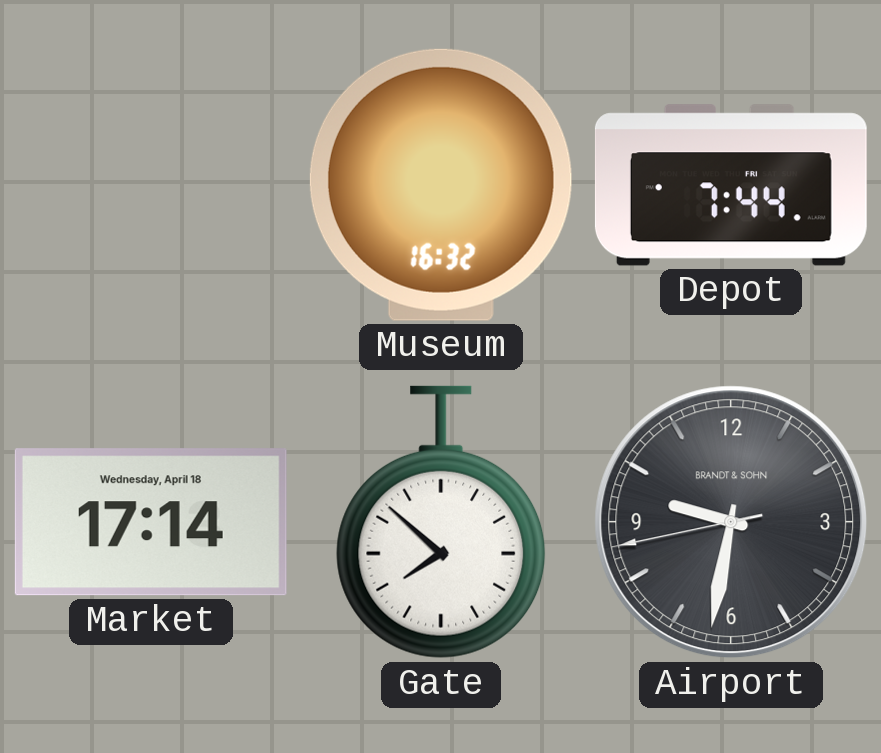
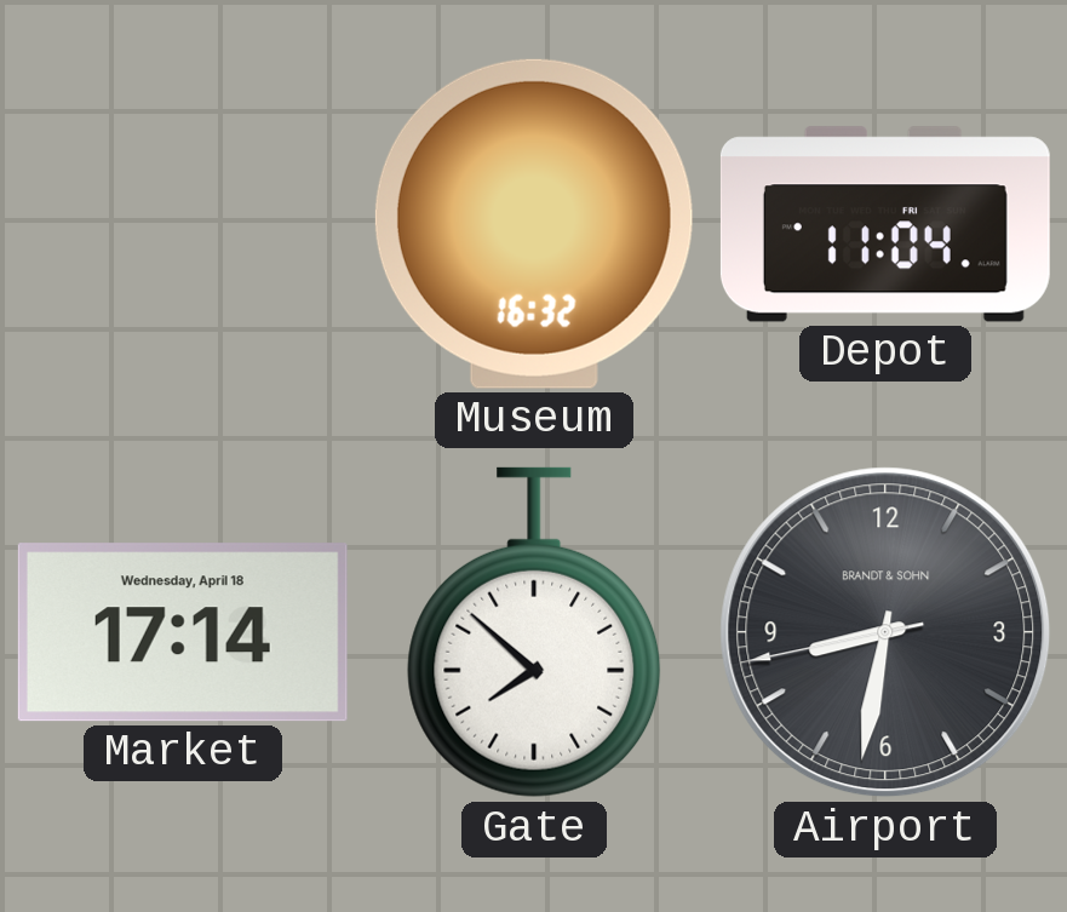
Depot: 7:44 -> 11:04
Airport: 9:31 -> 8:31
